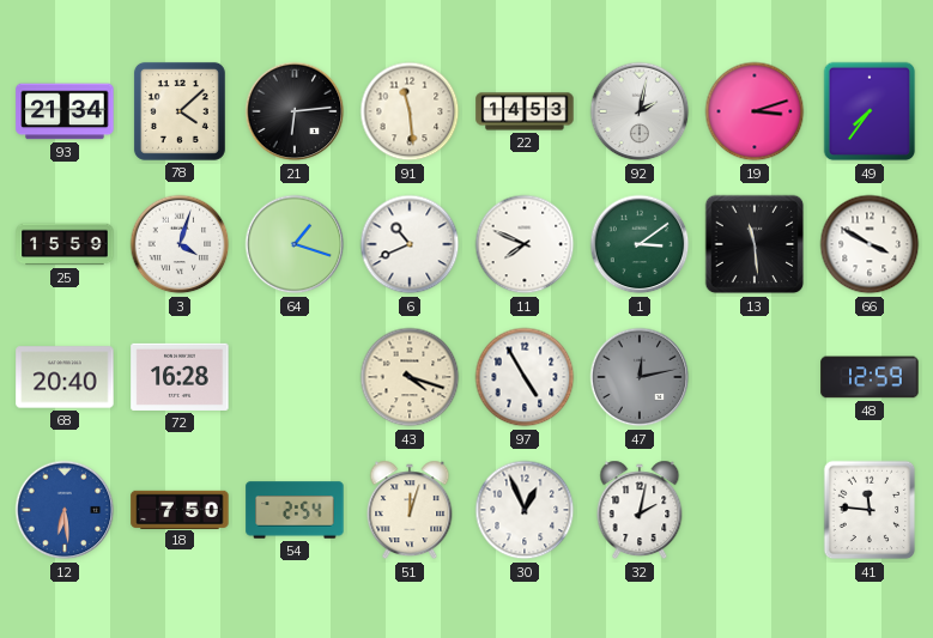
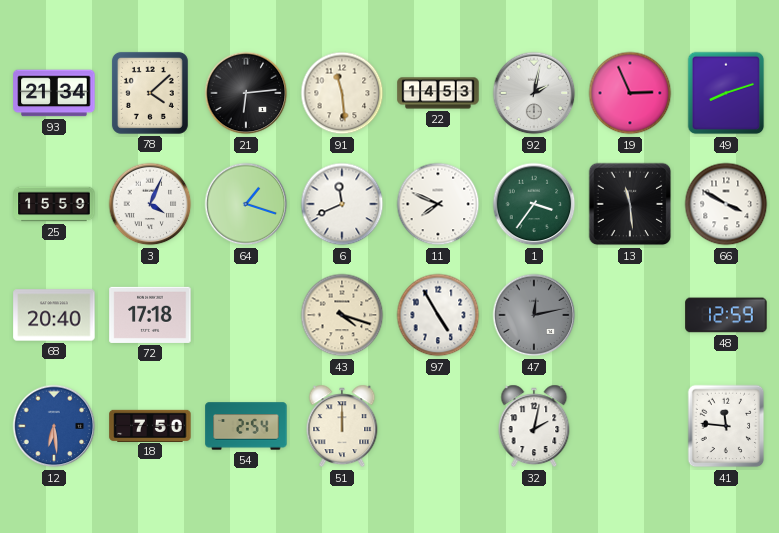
19: 3:12 -> 2:56
49: 7:36 -> 8:12
3: 4:03 -> 4:04
6: 10:41 -> 11:41
1: 3:09 -> 3:36
72: 16:28 -> 17:18
51: 12:03 -> 12:00
30: 12:56 -> none
